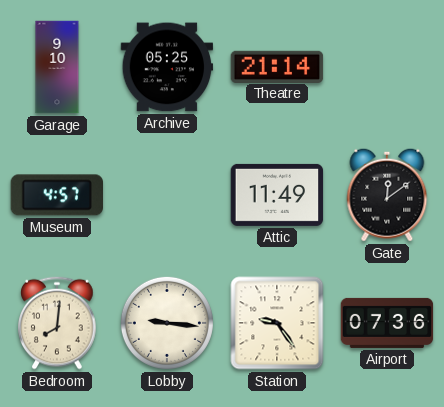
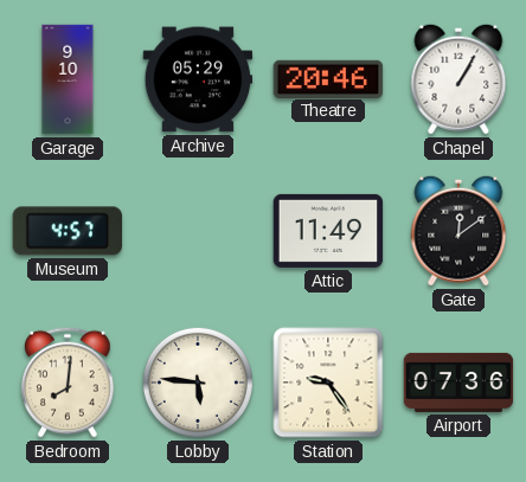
Archive: 05:25 -> 05:29
Theatre: 21:14 -> 20:46
Chapel: none -> 1:05
Lobby: 9:16 -> 5:46
